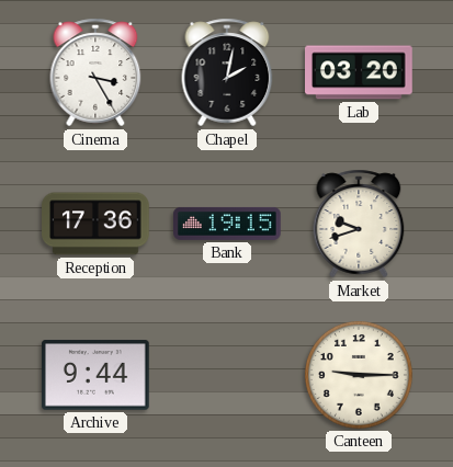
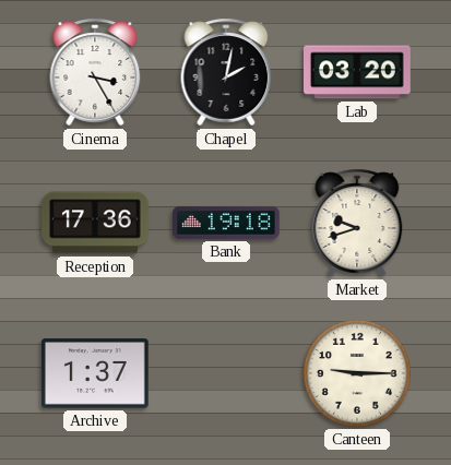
Bank: 19:15 -> 19:18
Archive: 9:44 -> 1:37
